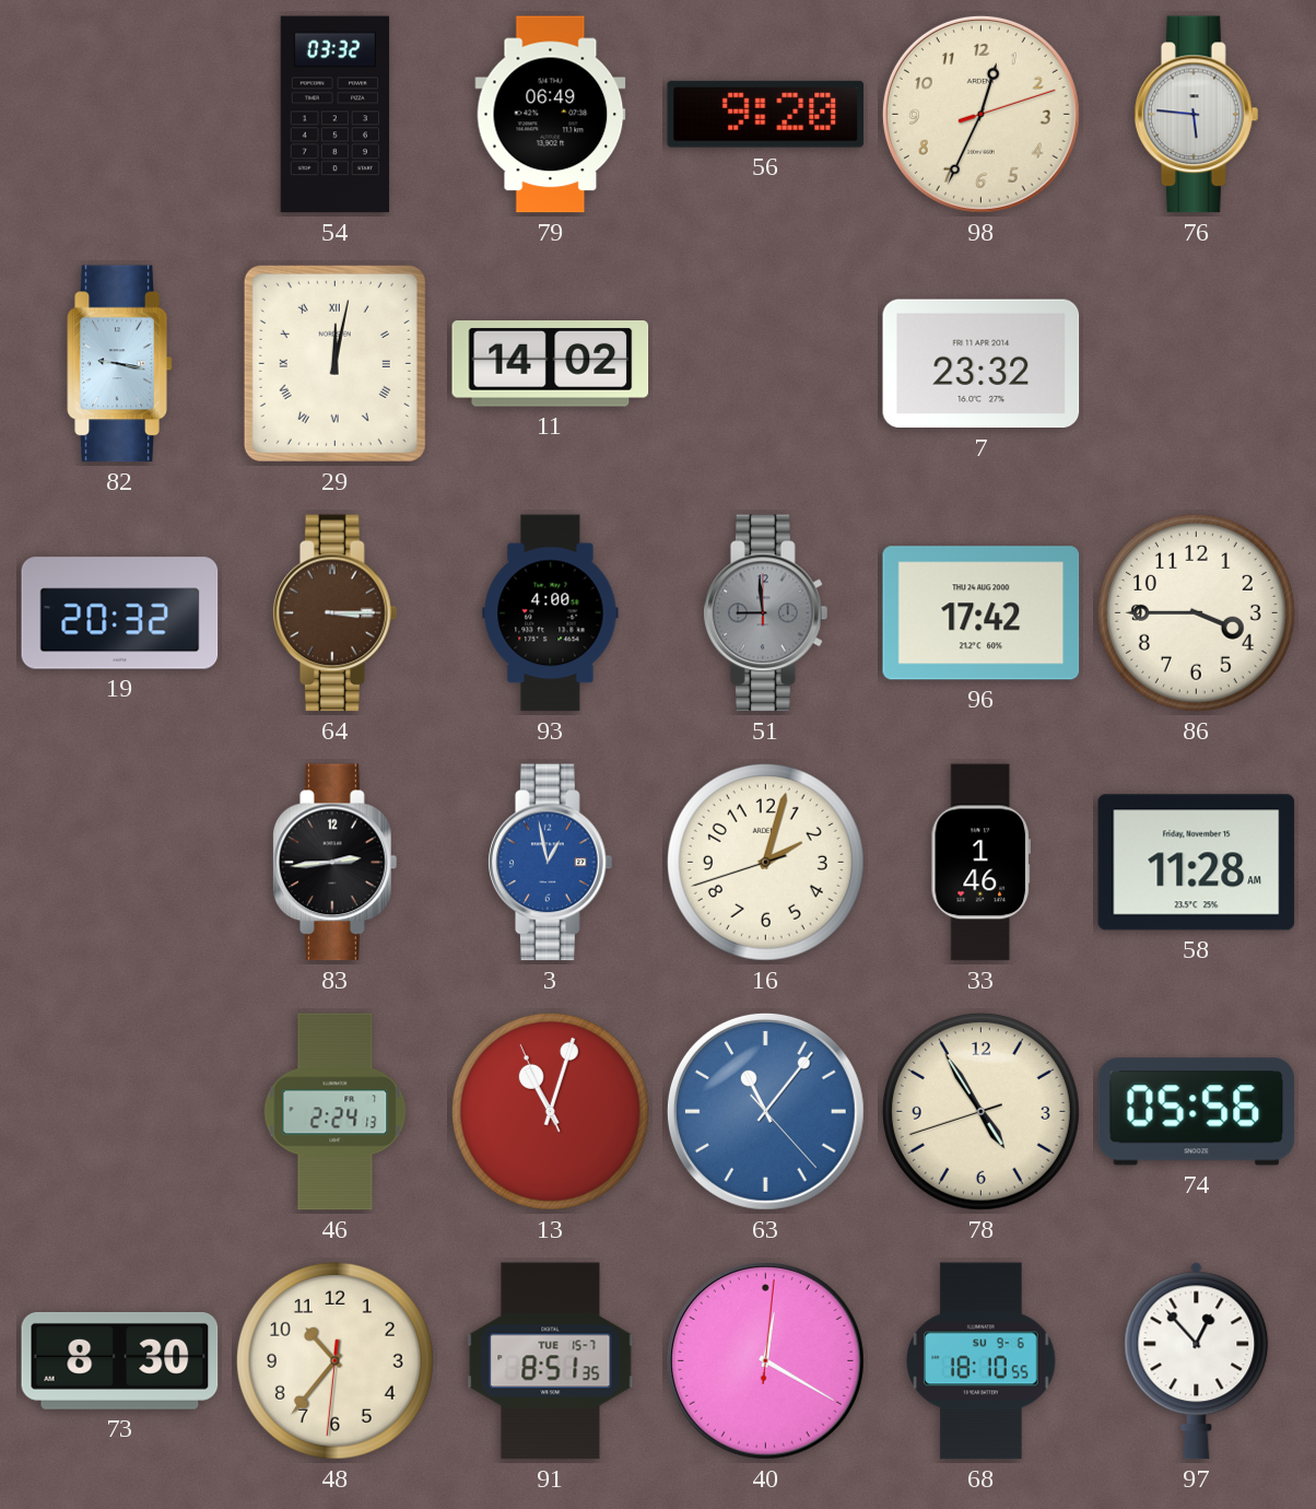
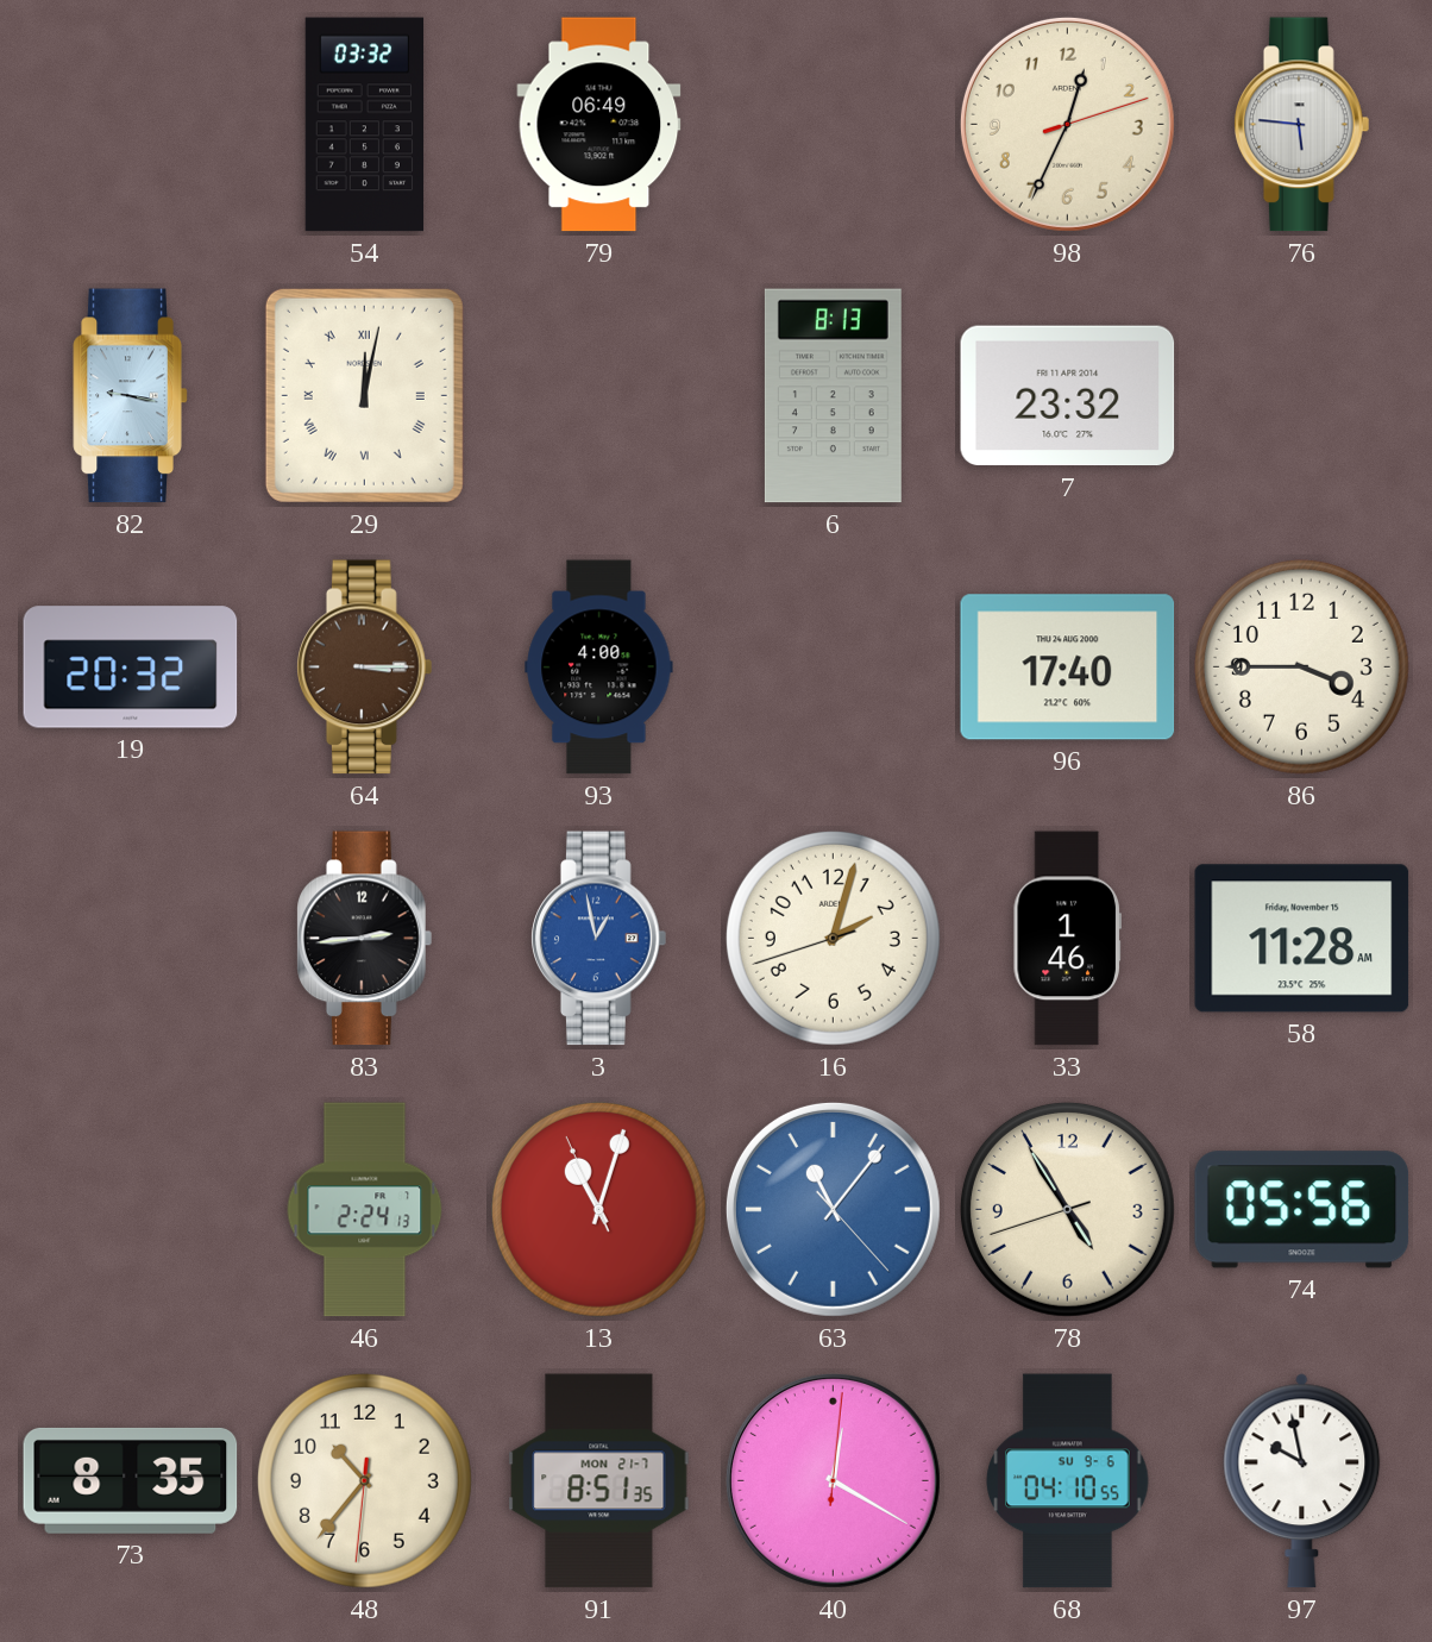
56: 9:20 -> none
11: 14:02 -> none
6: none -> 8:13
51: 8:59 -> none
96: 17:42 -> 17:40
73: 8:30 -> 8:35
91 date: TUE 15-7 -> MON 21-7
68: 18:10 -> 04:10
97: 12:53 -> 9:58
